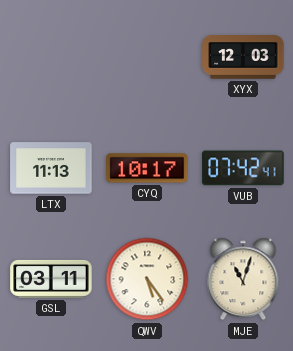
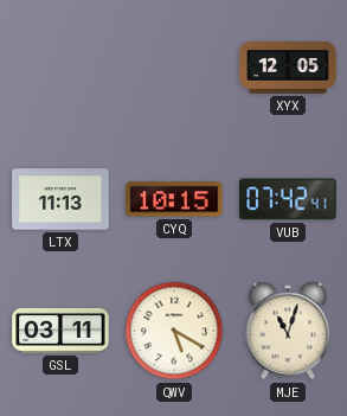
XYX: 12:03 -> 12:05
CYQ: 10:17 -> 10:15
QWV: 5:24 -> 5:20
